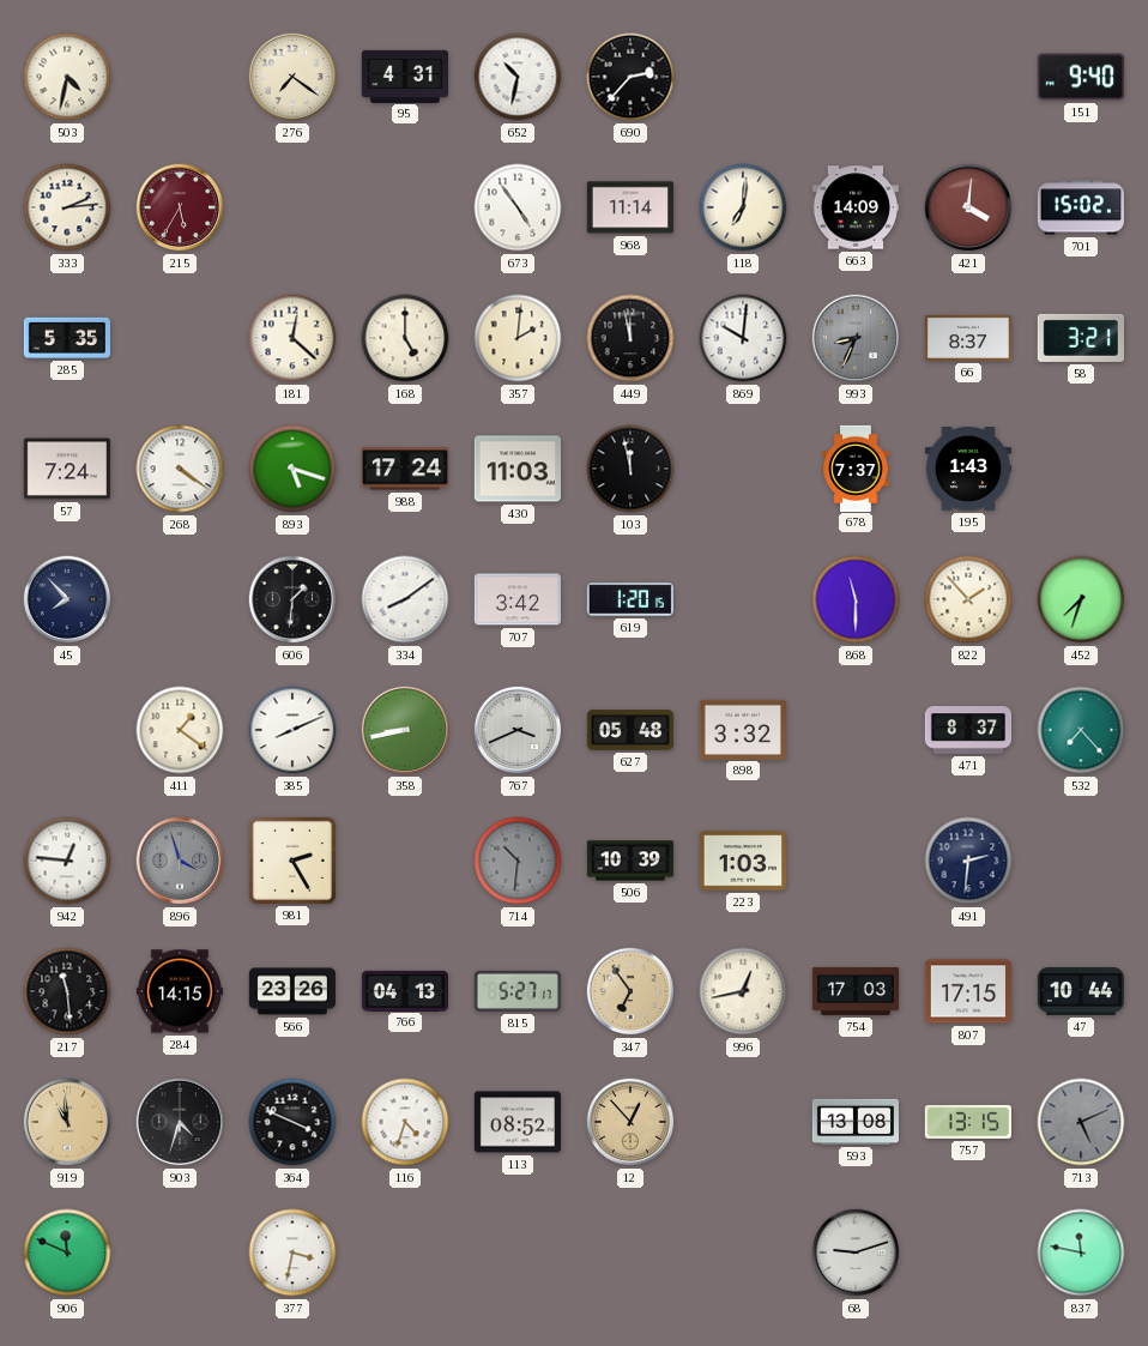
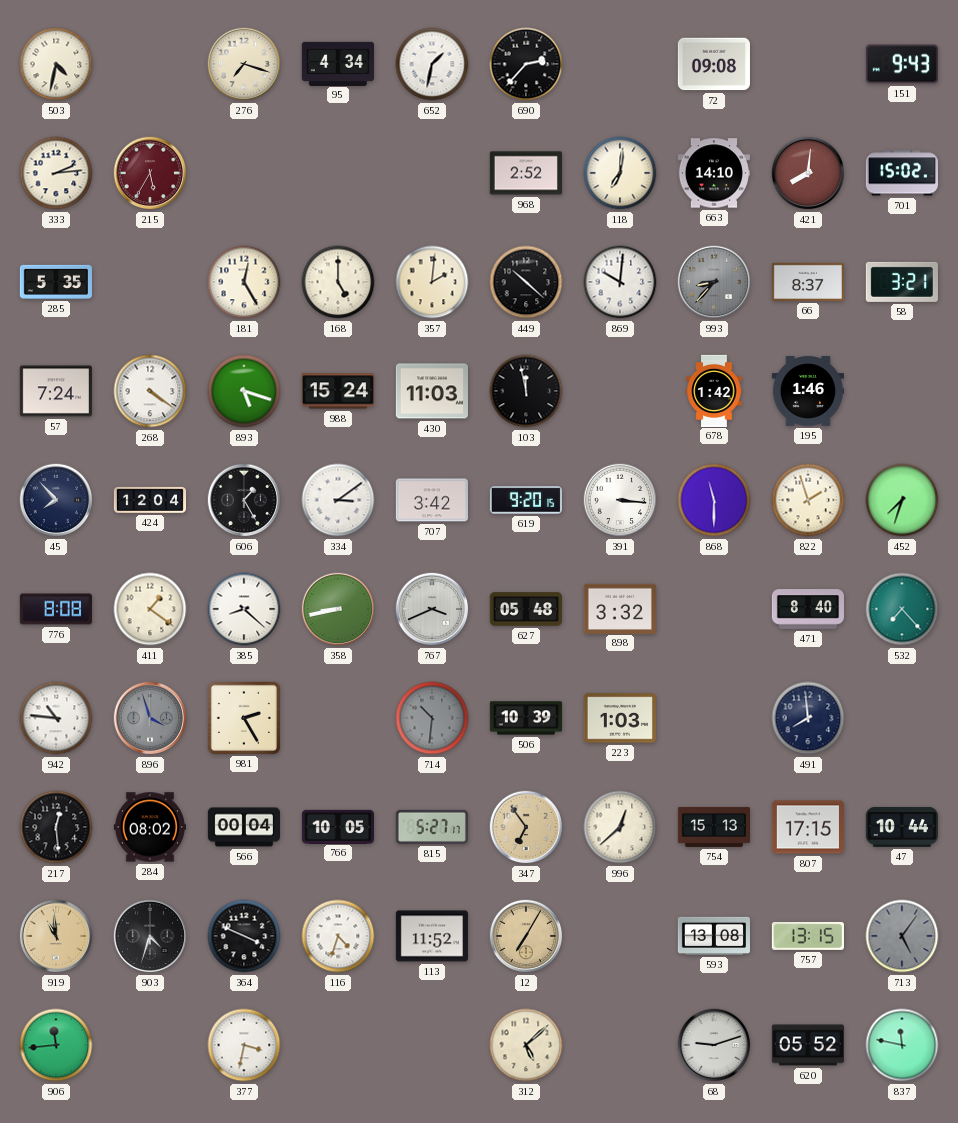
276: 7:21 -> 7:18
95: 4:31 -> 4:34
652: 10:32 -> 1:32
72: none -> 09:08
151: 9:40 -> 9:43
673: 4:54 -> none
968: 11:14 -> 2:52
663: 14:09 -> 14:10
421: 4:01 -> 8:01
181: 12:22 -> 12:25
449: 11:58 -> 10:22
993: 8:34 -> 8:37
988: 17:24 -> 15:24
678: 7:37 -> 1:42
195: 1:43 -> 1:46
424: none -> 12:04
606: 1:31 -> 1:25
334: 8:09 -> 3:09
619: 1:20 -> 9:20
391: none -> 3:16
822: 1:53 -> 1:57
776: none -> 8:08
385: 8:11 -> 8:22
471: 8:37 -> 8:40
942: 12:46 -> 10:46
491: 2:31 -> 7:59
217: 11:29 -> 12:29
284: 14:15 -> 08:02
566: 23:26 -> 00:04
766: 04:13 -> 10:05
996: 12:43 -> 12:38
754: 17:03 -> 15:13
113: 08:52 -> 11:52
12: 12:53 -> 7:05
713: 5:11 -> 5:06
906: 11:49 -> 11:44
312: none -> 5:08
620: none -> 05:52
